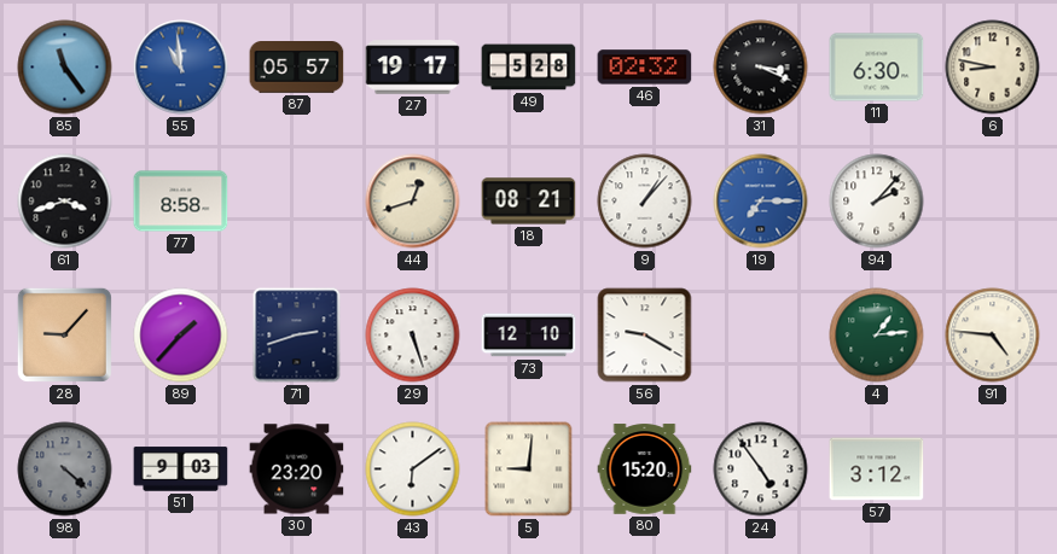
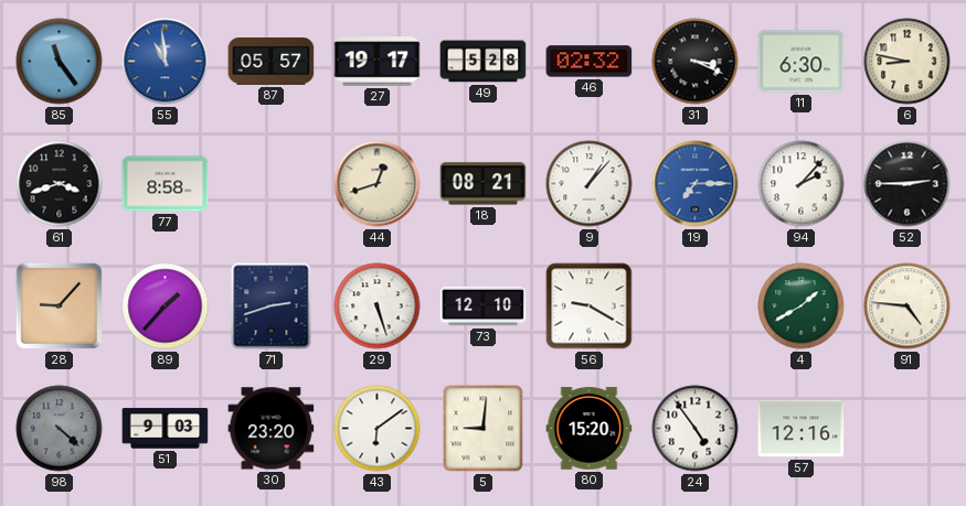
52: none -> 2:45
4: 1:14 -> 1:40
57: 3:12 -> 12:16
